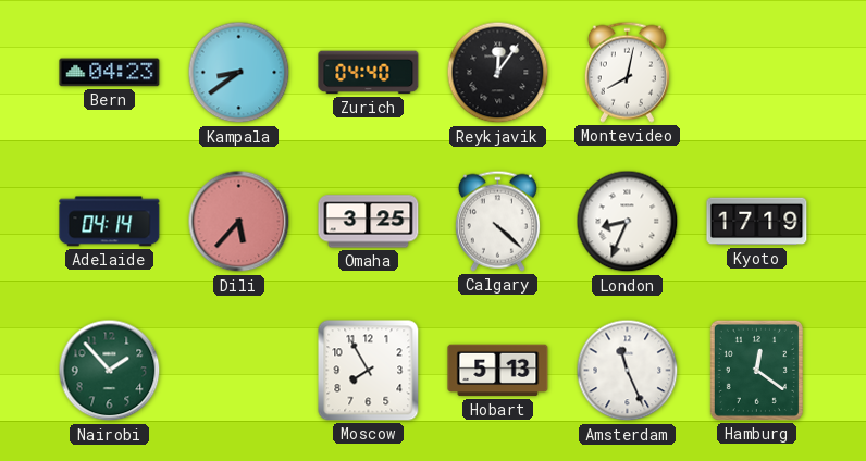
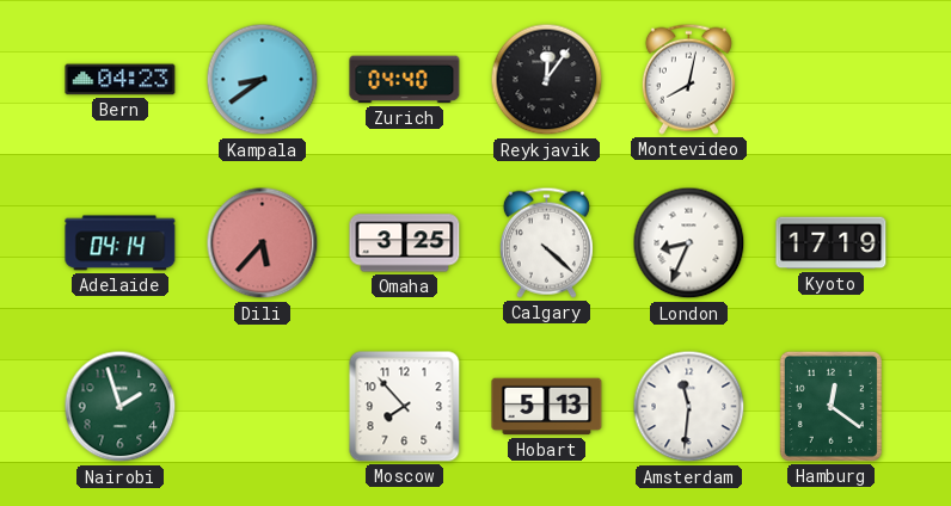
Nairobi: 1:53 -> 1:57
Moscow: 7:55 -> 7:53
Amsterdam: 11:26 -> 11:31
